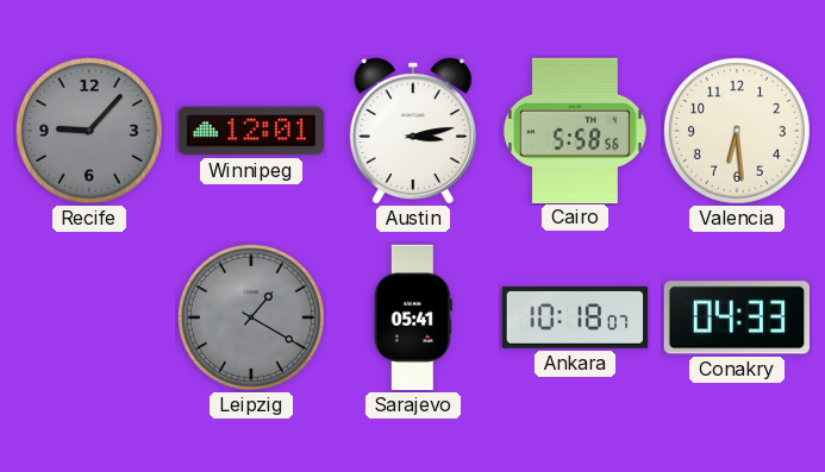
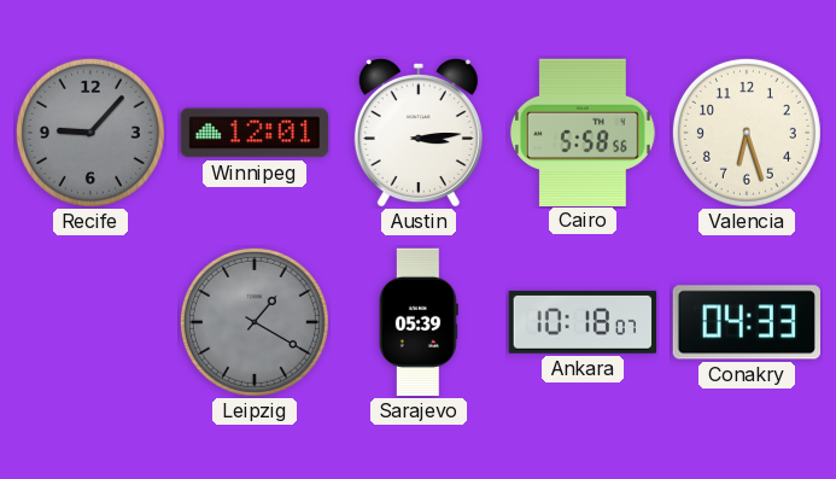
Austin: 3:13 -> 3:14
Valencia: 6:29 -> 6:27
Sarajevo: 05:41 -> 05:39
